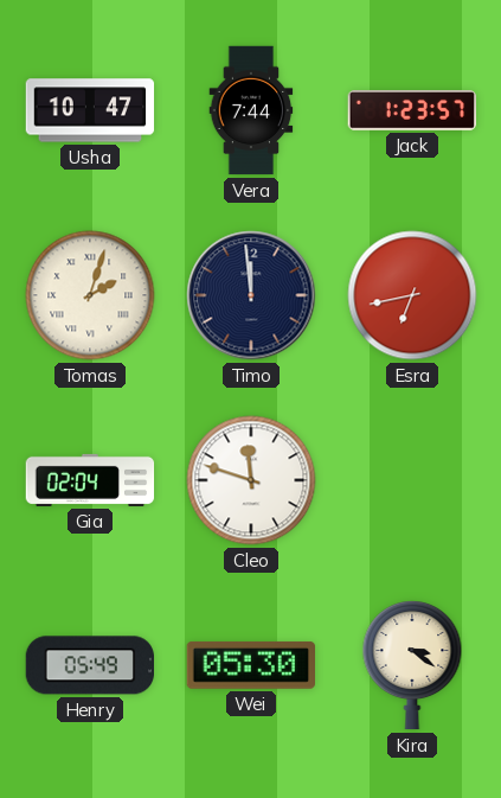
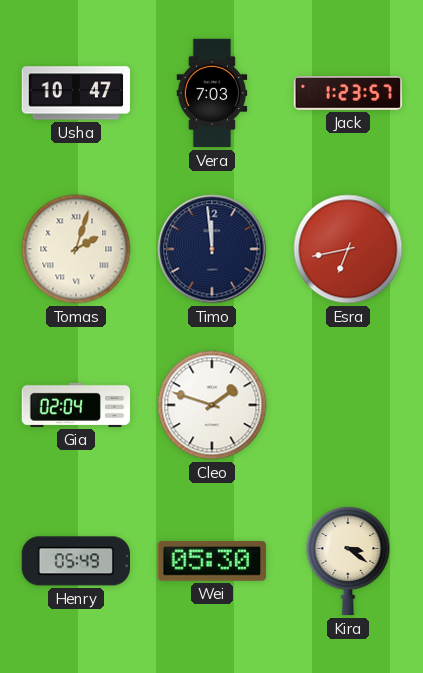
Vera: 7:44 -> 7:03
Cleo: 11:48 -> 1:48
